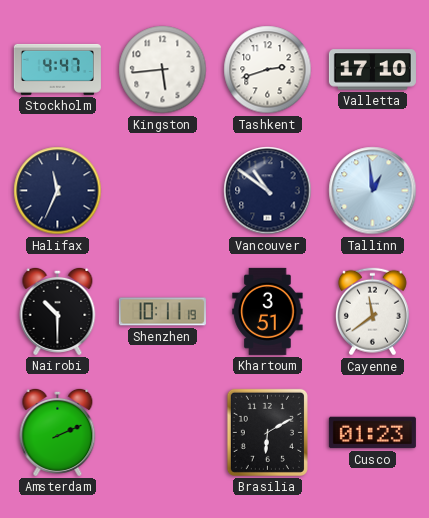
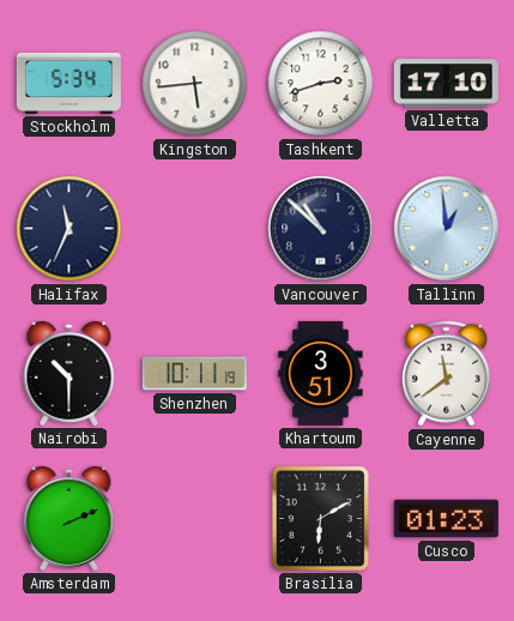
Stockholm: 4:47 -> 5:34
Vancouver: 10:51 -> 10:52
